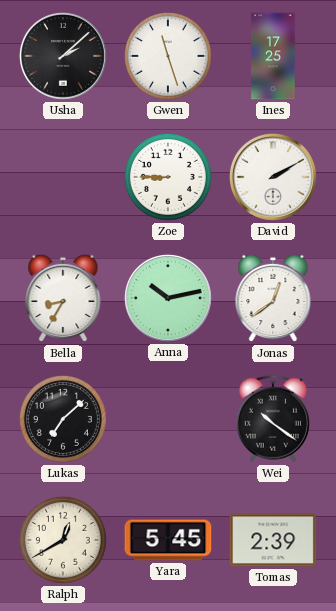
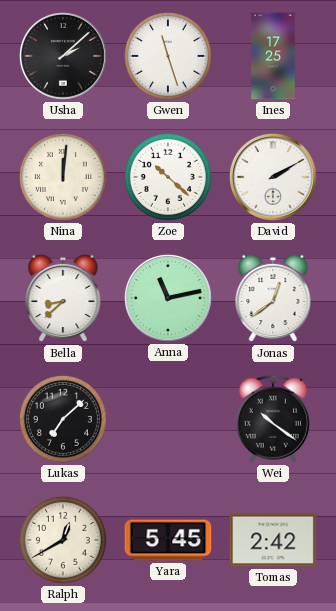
Nina: none -> 12:01
Zoe: 8:45 -> 10:22
Bella: 8:35 -> 8:38
Anna: 10:13 -> 11:13
Tomas: 2:39 -> 2:42
